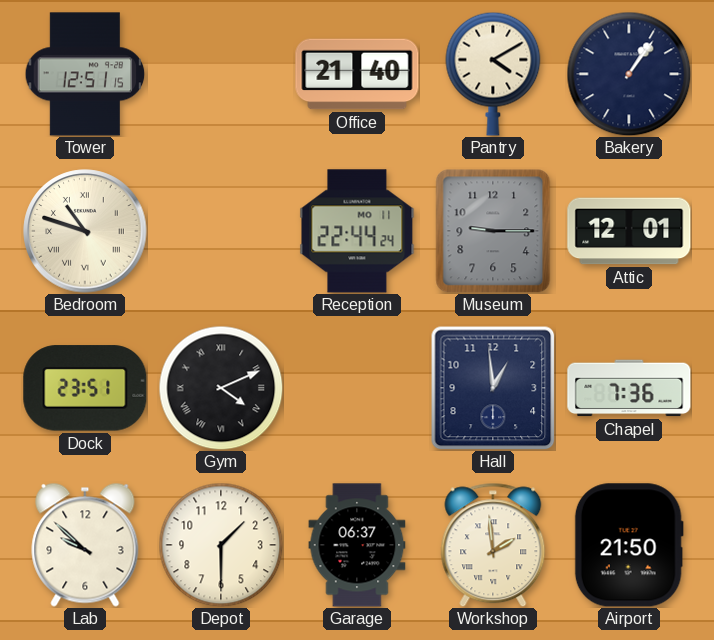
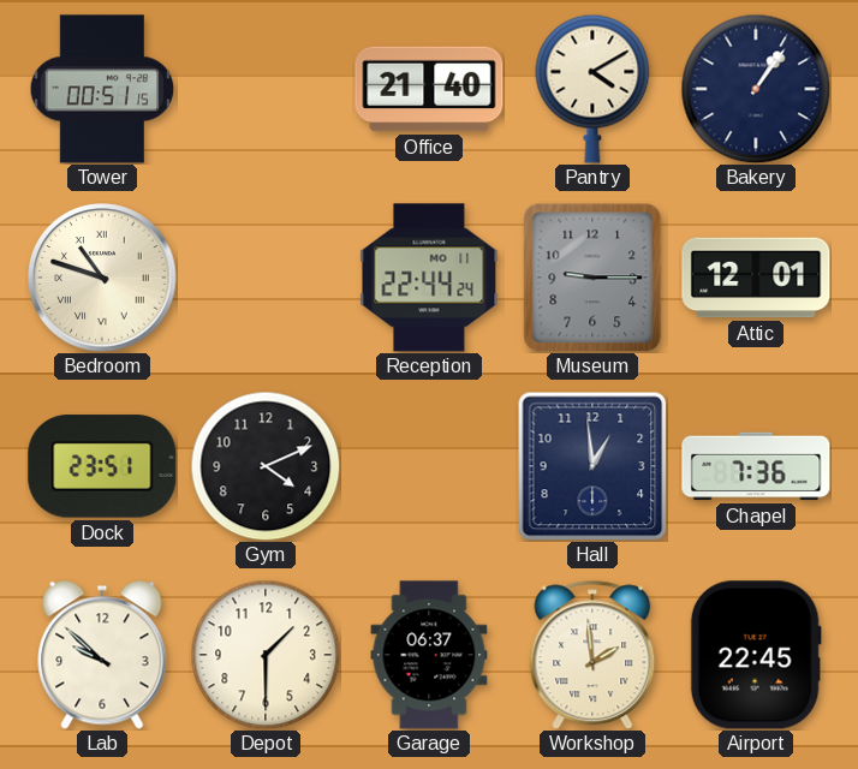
Tower: 12:51 -> 00:51
Gym numerals: Roman -> Arabic
Airport: 21:50 -> 22:45
